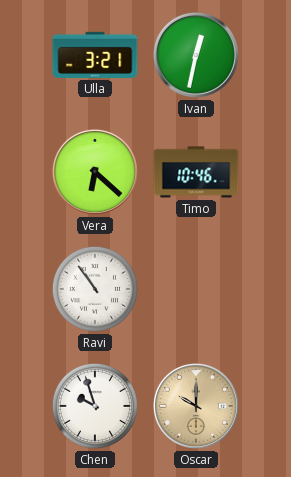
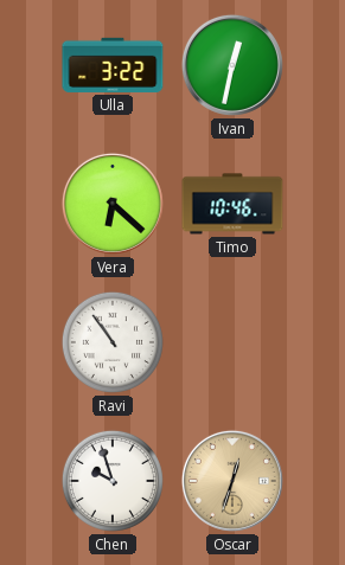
Ulla: 3:21 -> 3:22
Oscar: 10:00 -> 12:33
